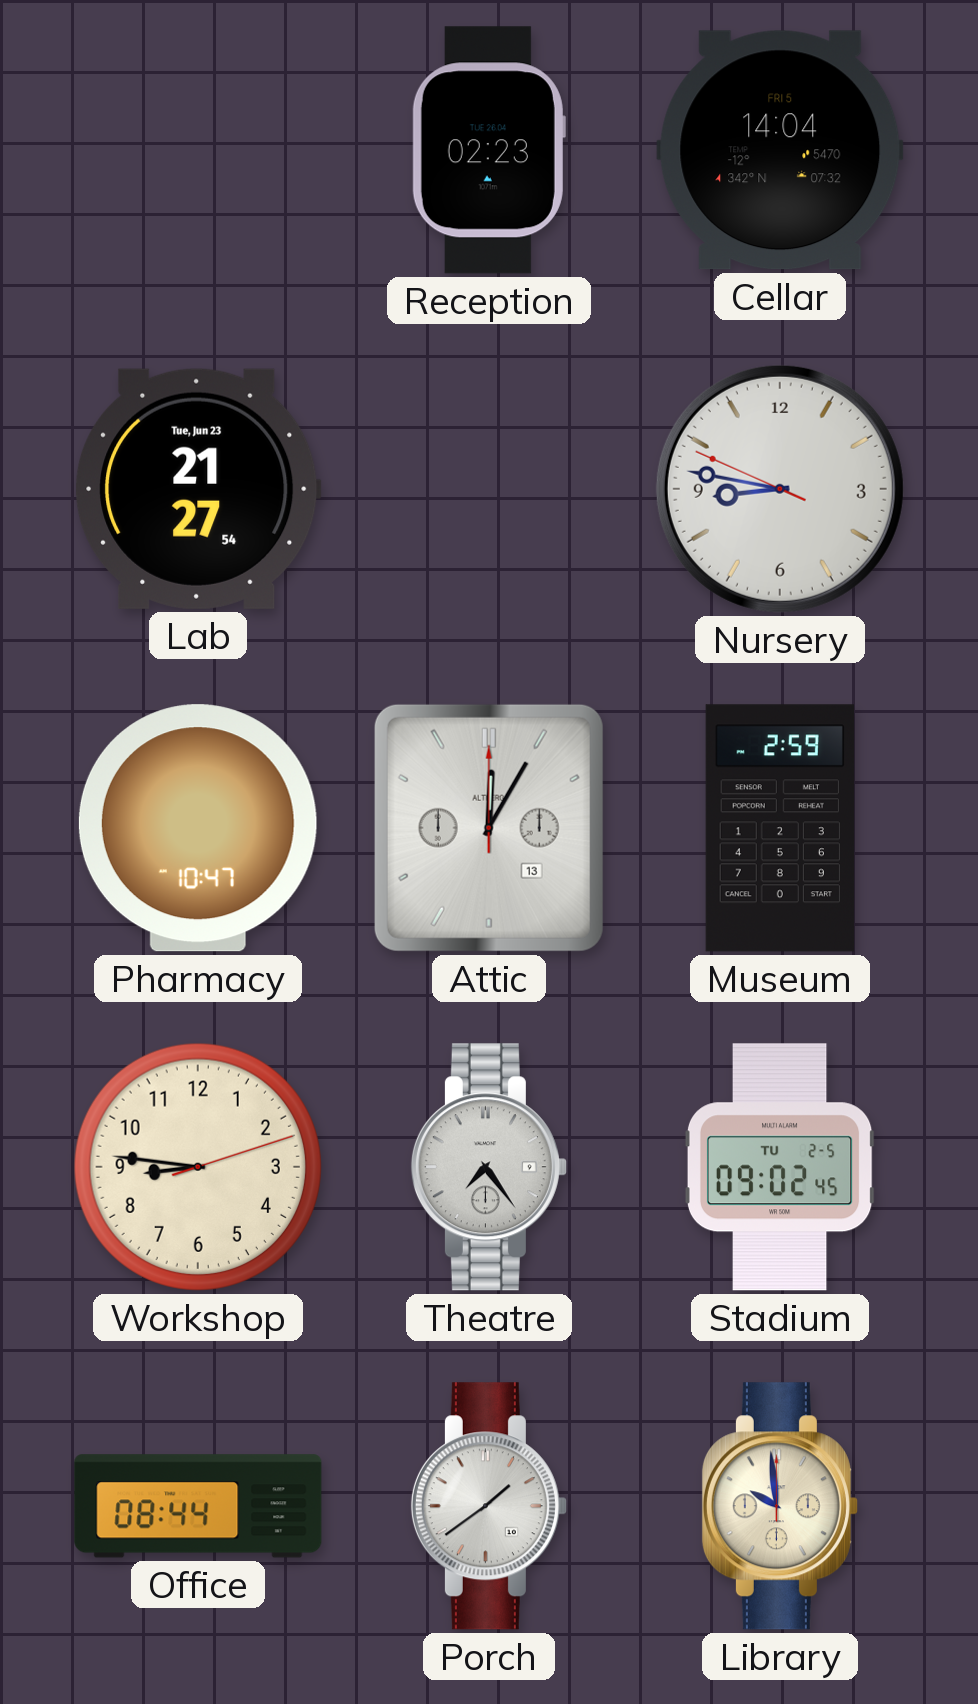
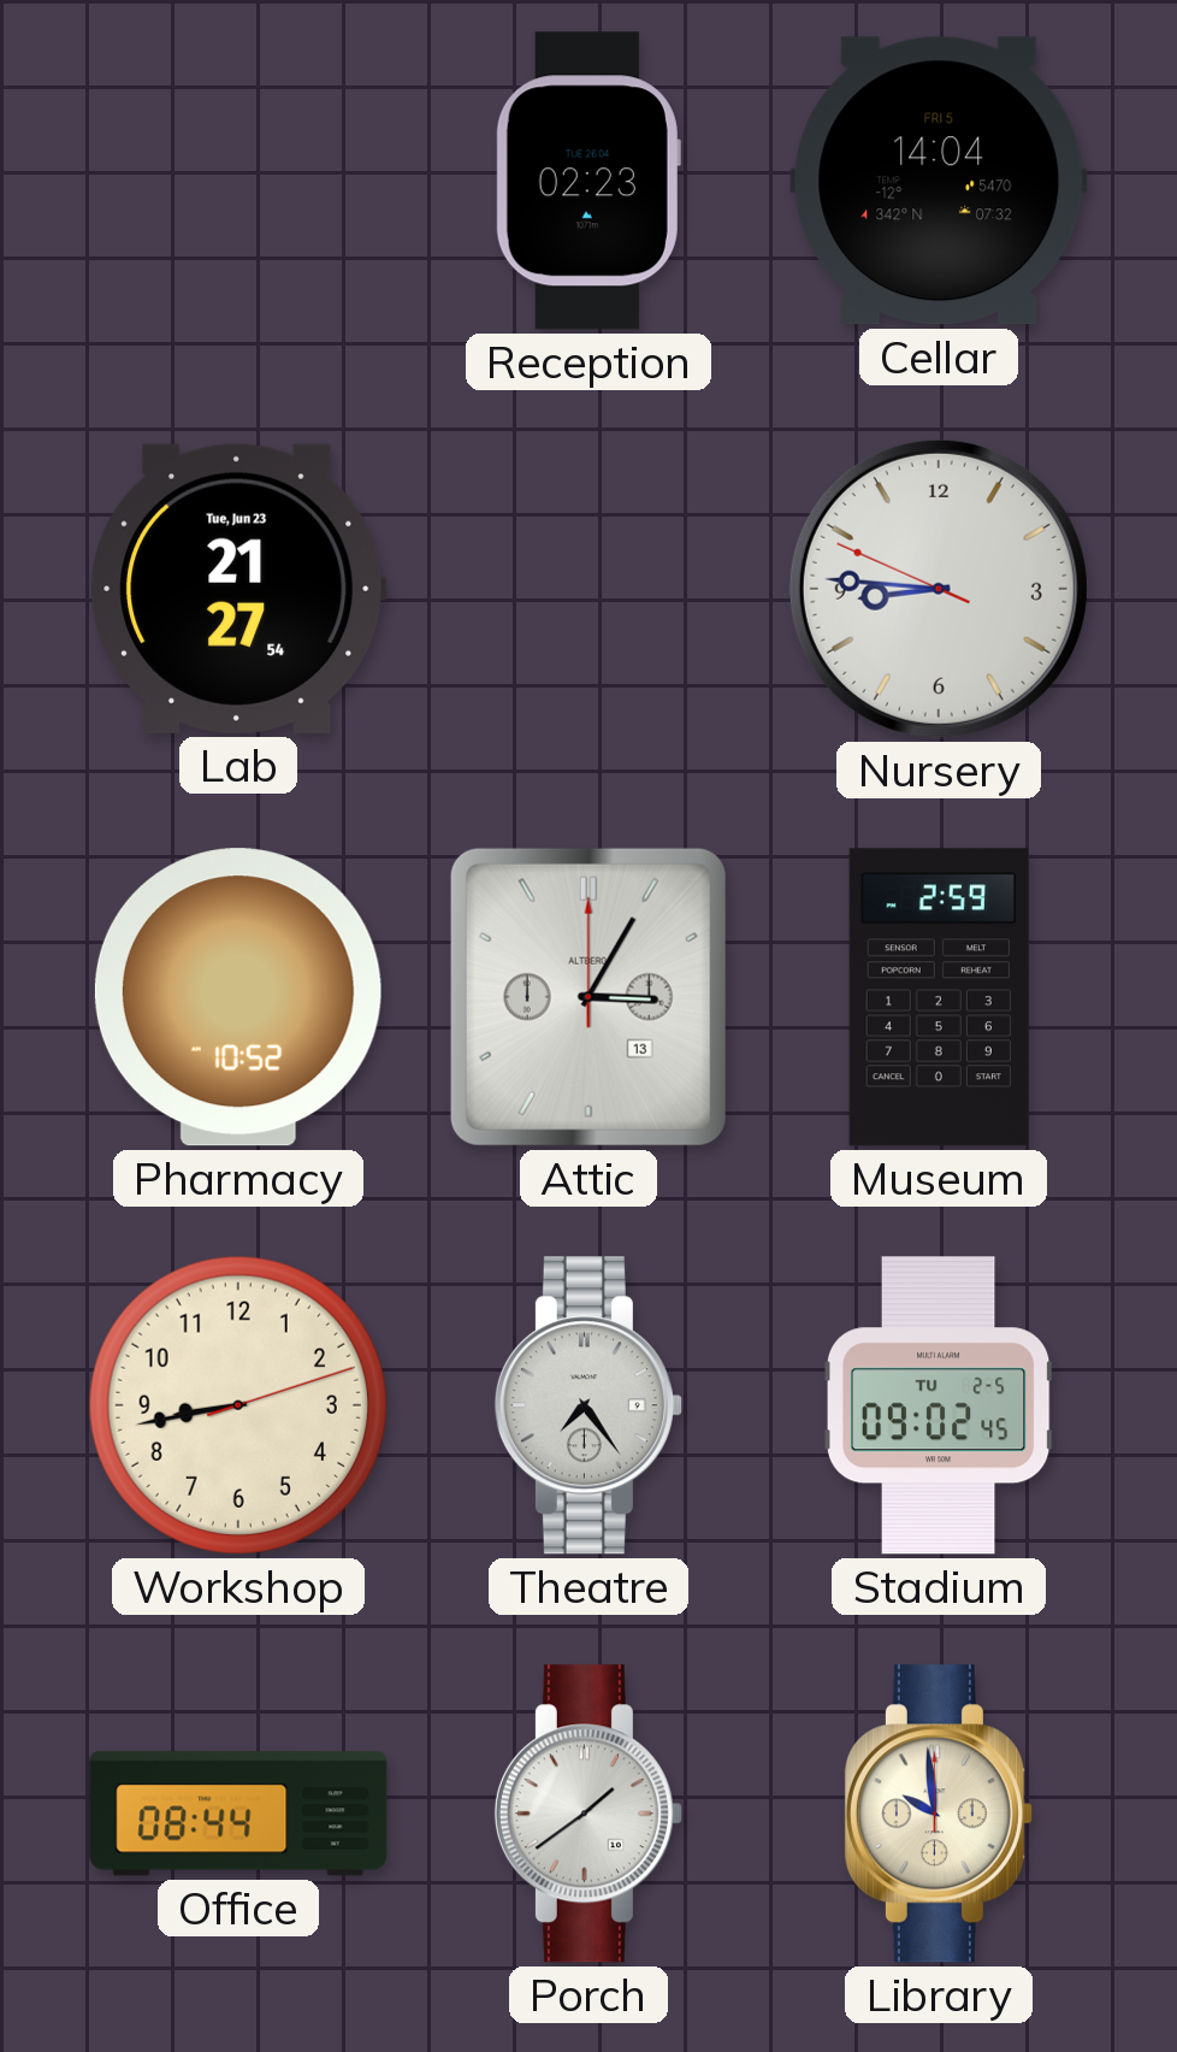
Nursery: 8:46 -> 8:45
Pharmacy: 10:47 -> 10:52
Attic: 12:05 -> 3:05
Workshop: 8:46 -> 8:43
